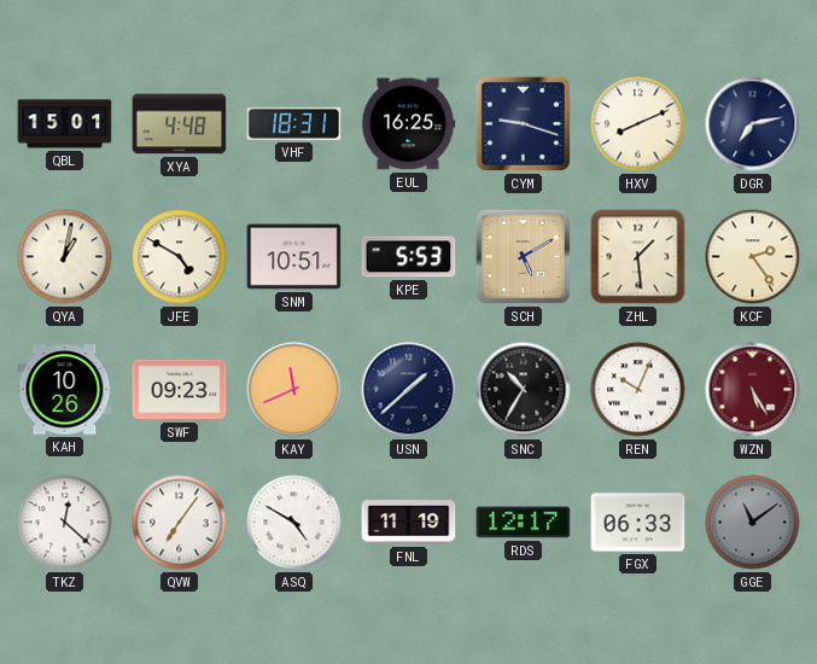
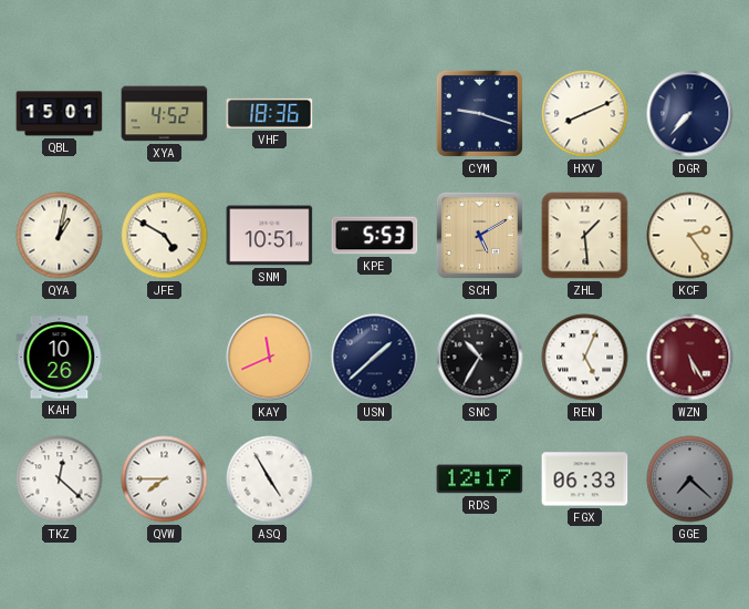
XYA: 4:48 -> 4:52
VHF: 18:31 -> 18:36
EUL: 16:25 -> none
DGR: 7:13 -> 7:37
SWF: 09:23 -> none
REN: 10:04 -> 5:04
QVW: 7:06 -> 7:45
ASQ: 4:50 -> 4:55
FNL: 11:19 -> none
GGE: 11:09 -> 7:22
